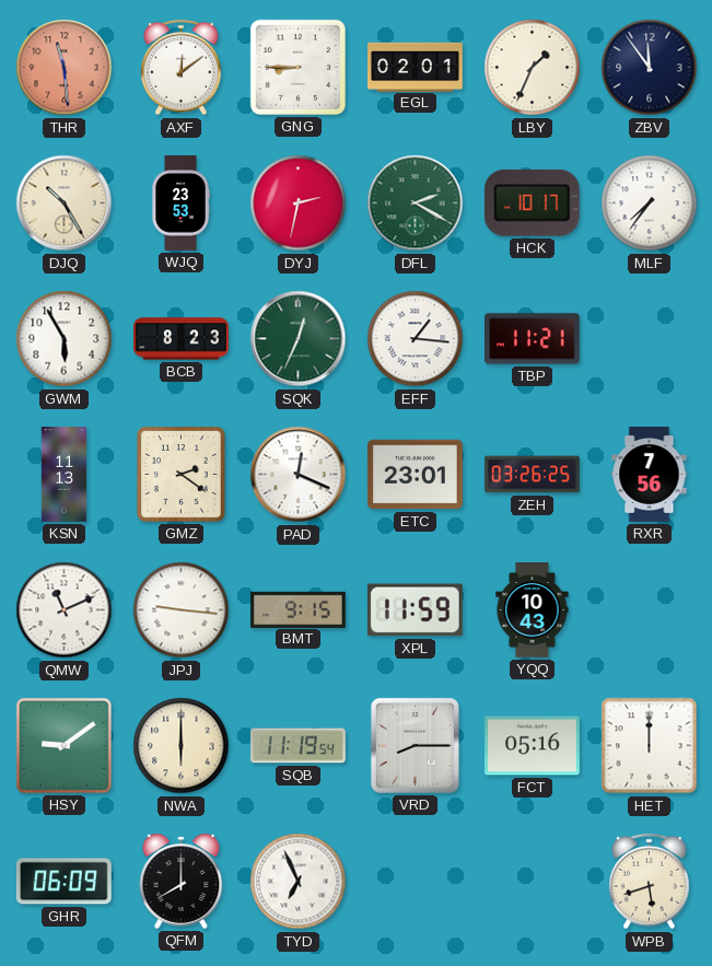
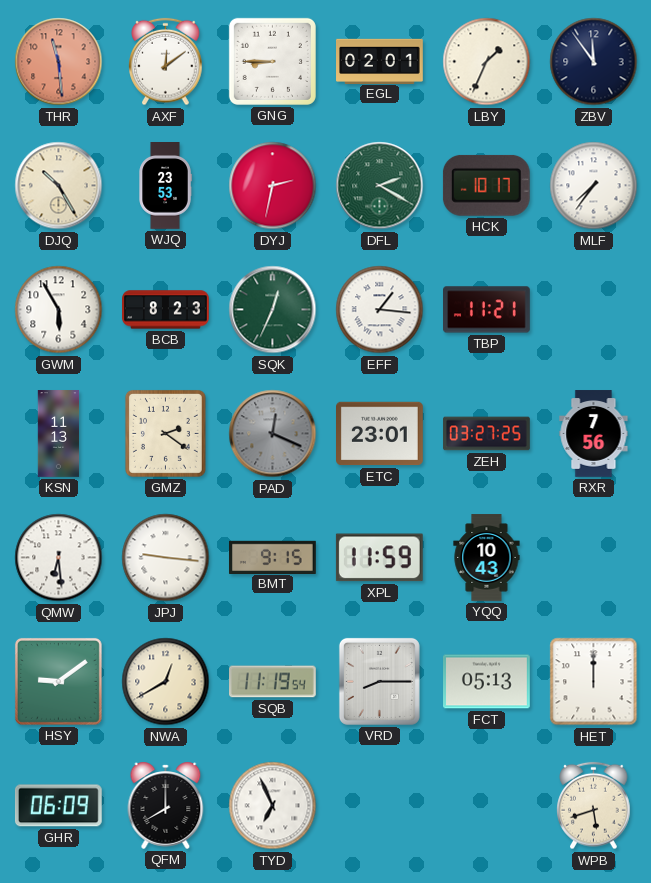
PAD dial: white -> grey
ZEH: 03:26 -> 03:27
QMW: 11:11 -> 6:29
NWA: 6:00 -> 12:40
FCT: 05:16 -> 05:13
